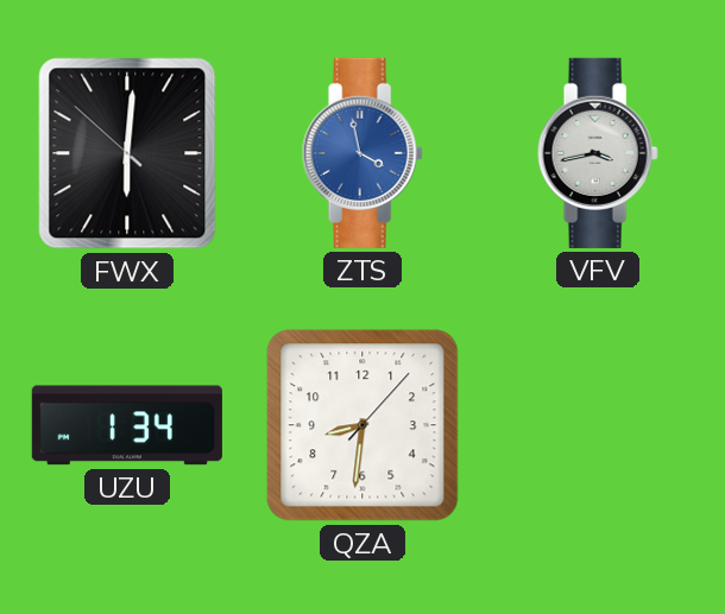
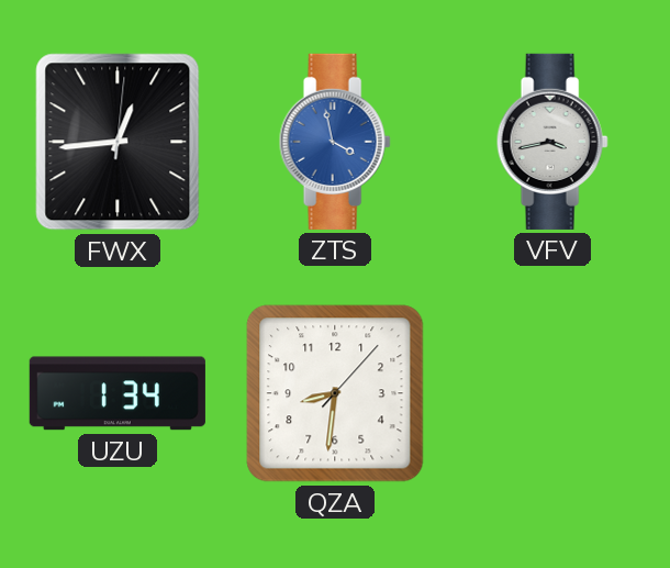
FWX: 6:00 -> 12:44
